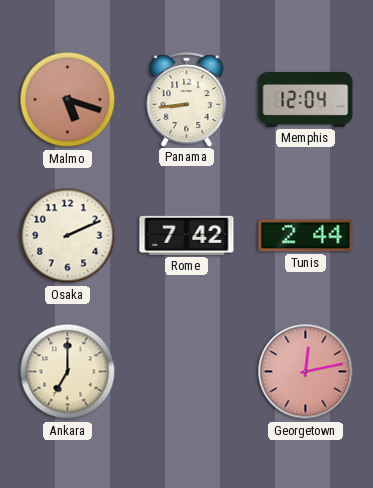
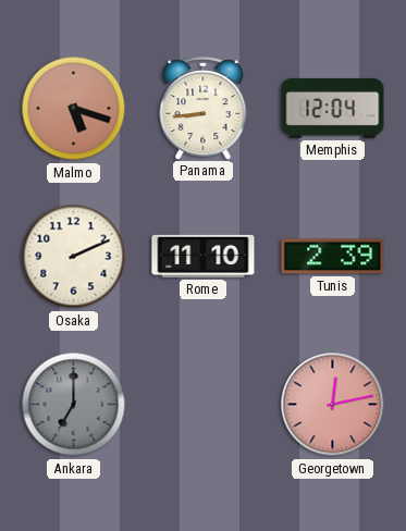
Rome: 7:42 -> 11:10
Tunis: 2:44 -> 2:39
Ankara dial: cream -> grey
